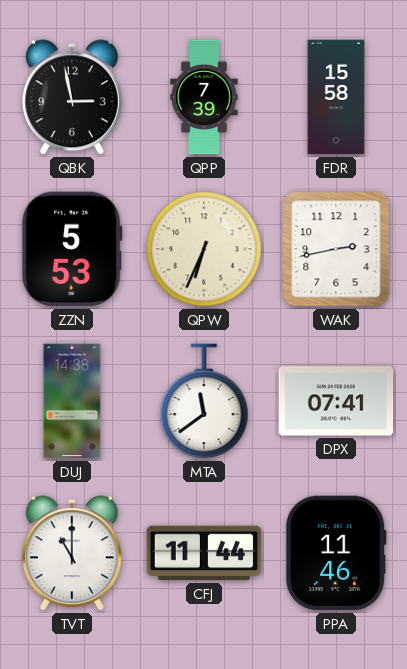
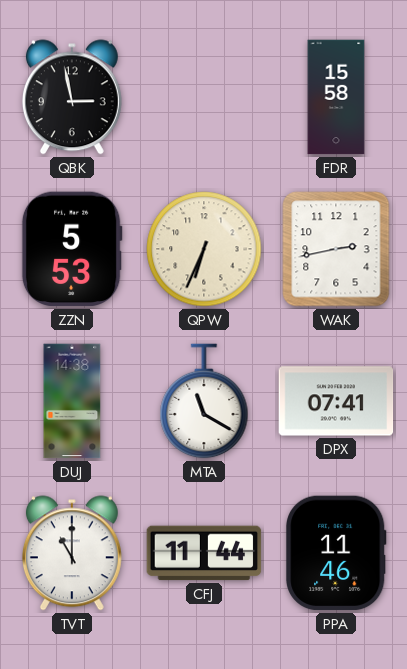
QPP: 7:39 -> none
MTA: 11:39 -> 11:20
